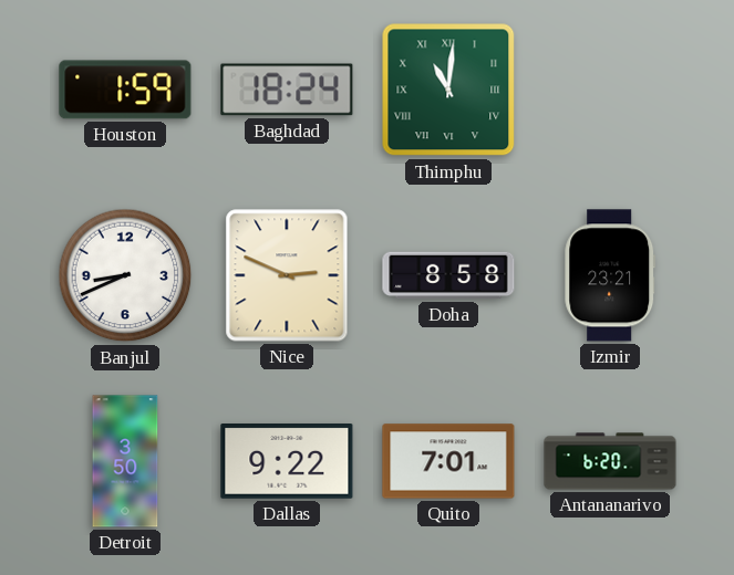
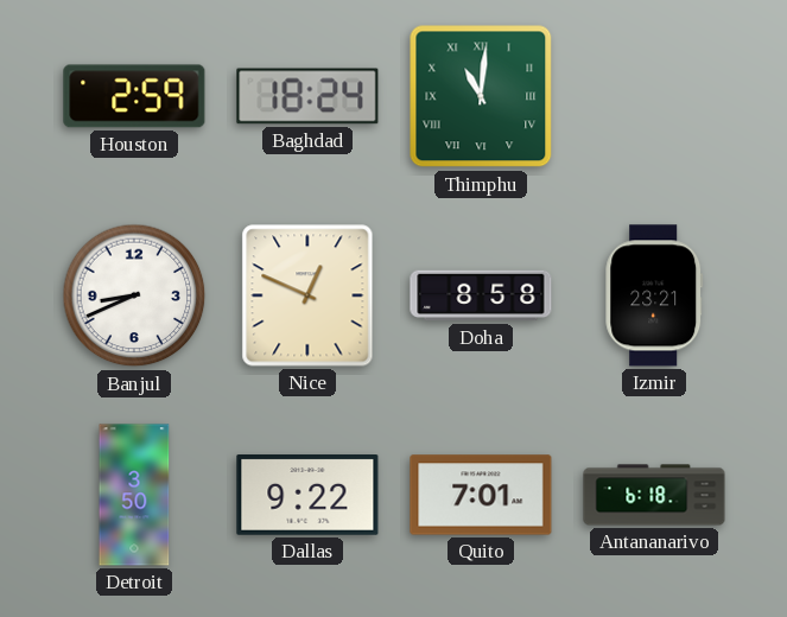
Houston: 1:59 -> 2:59
Nice: 2:49 -> 12:49
Antananarivo: 6:20 -> 6:18
